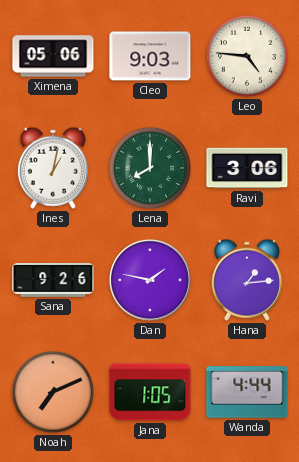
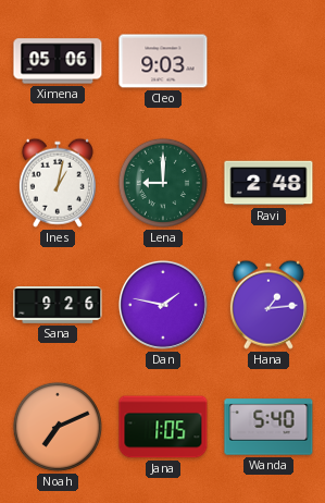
Leo: 4:46 -> none
Lena: 8:00 -> 9:00
Ravi: 3:06 -> 2:48
Wanda: 4:44 -> 5:40
